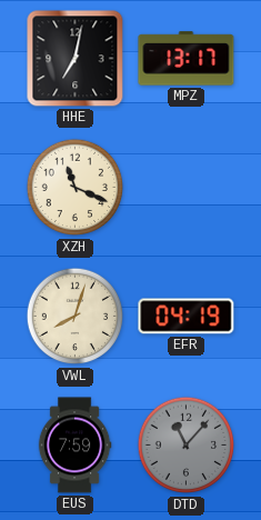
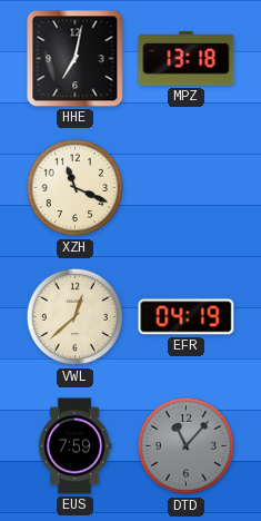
MPZ: 13:17 -> 13:18
VWL: 8:03 -> 12:38
